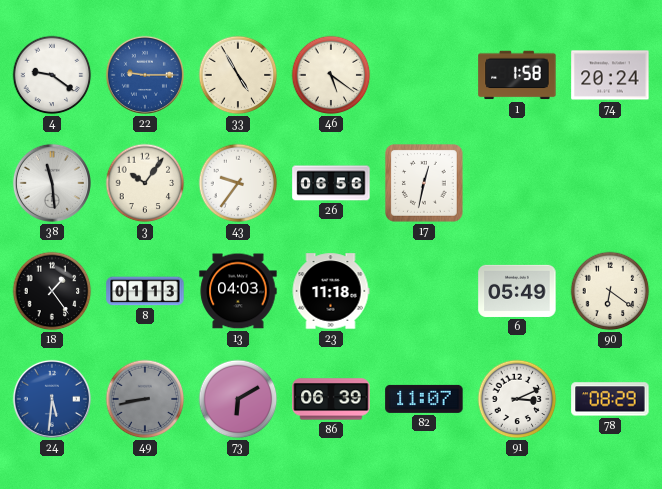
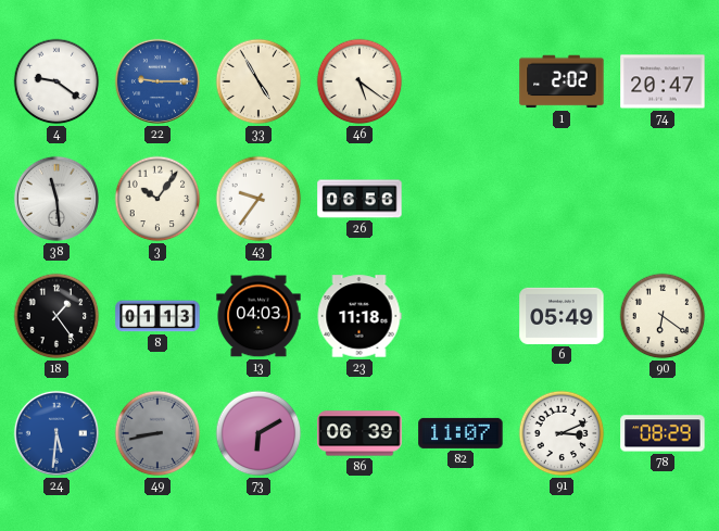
1: 1:58 -> 2:02
74: 20:24 -> 20:47
17: 12:32 -> none
